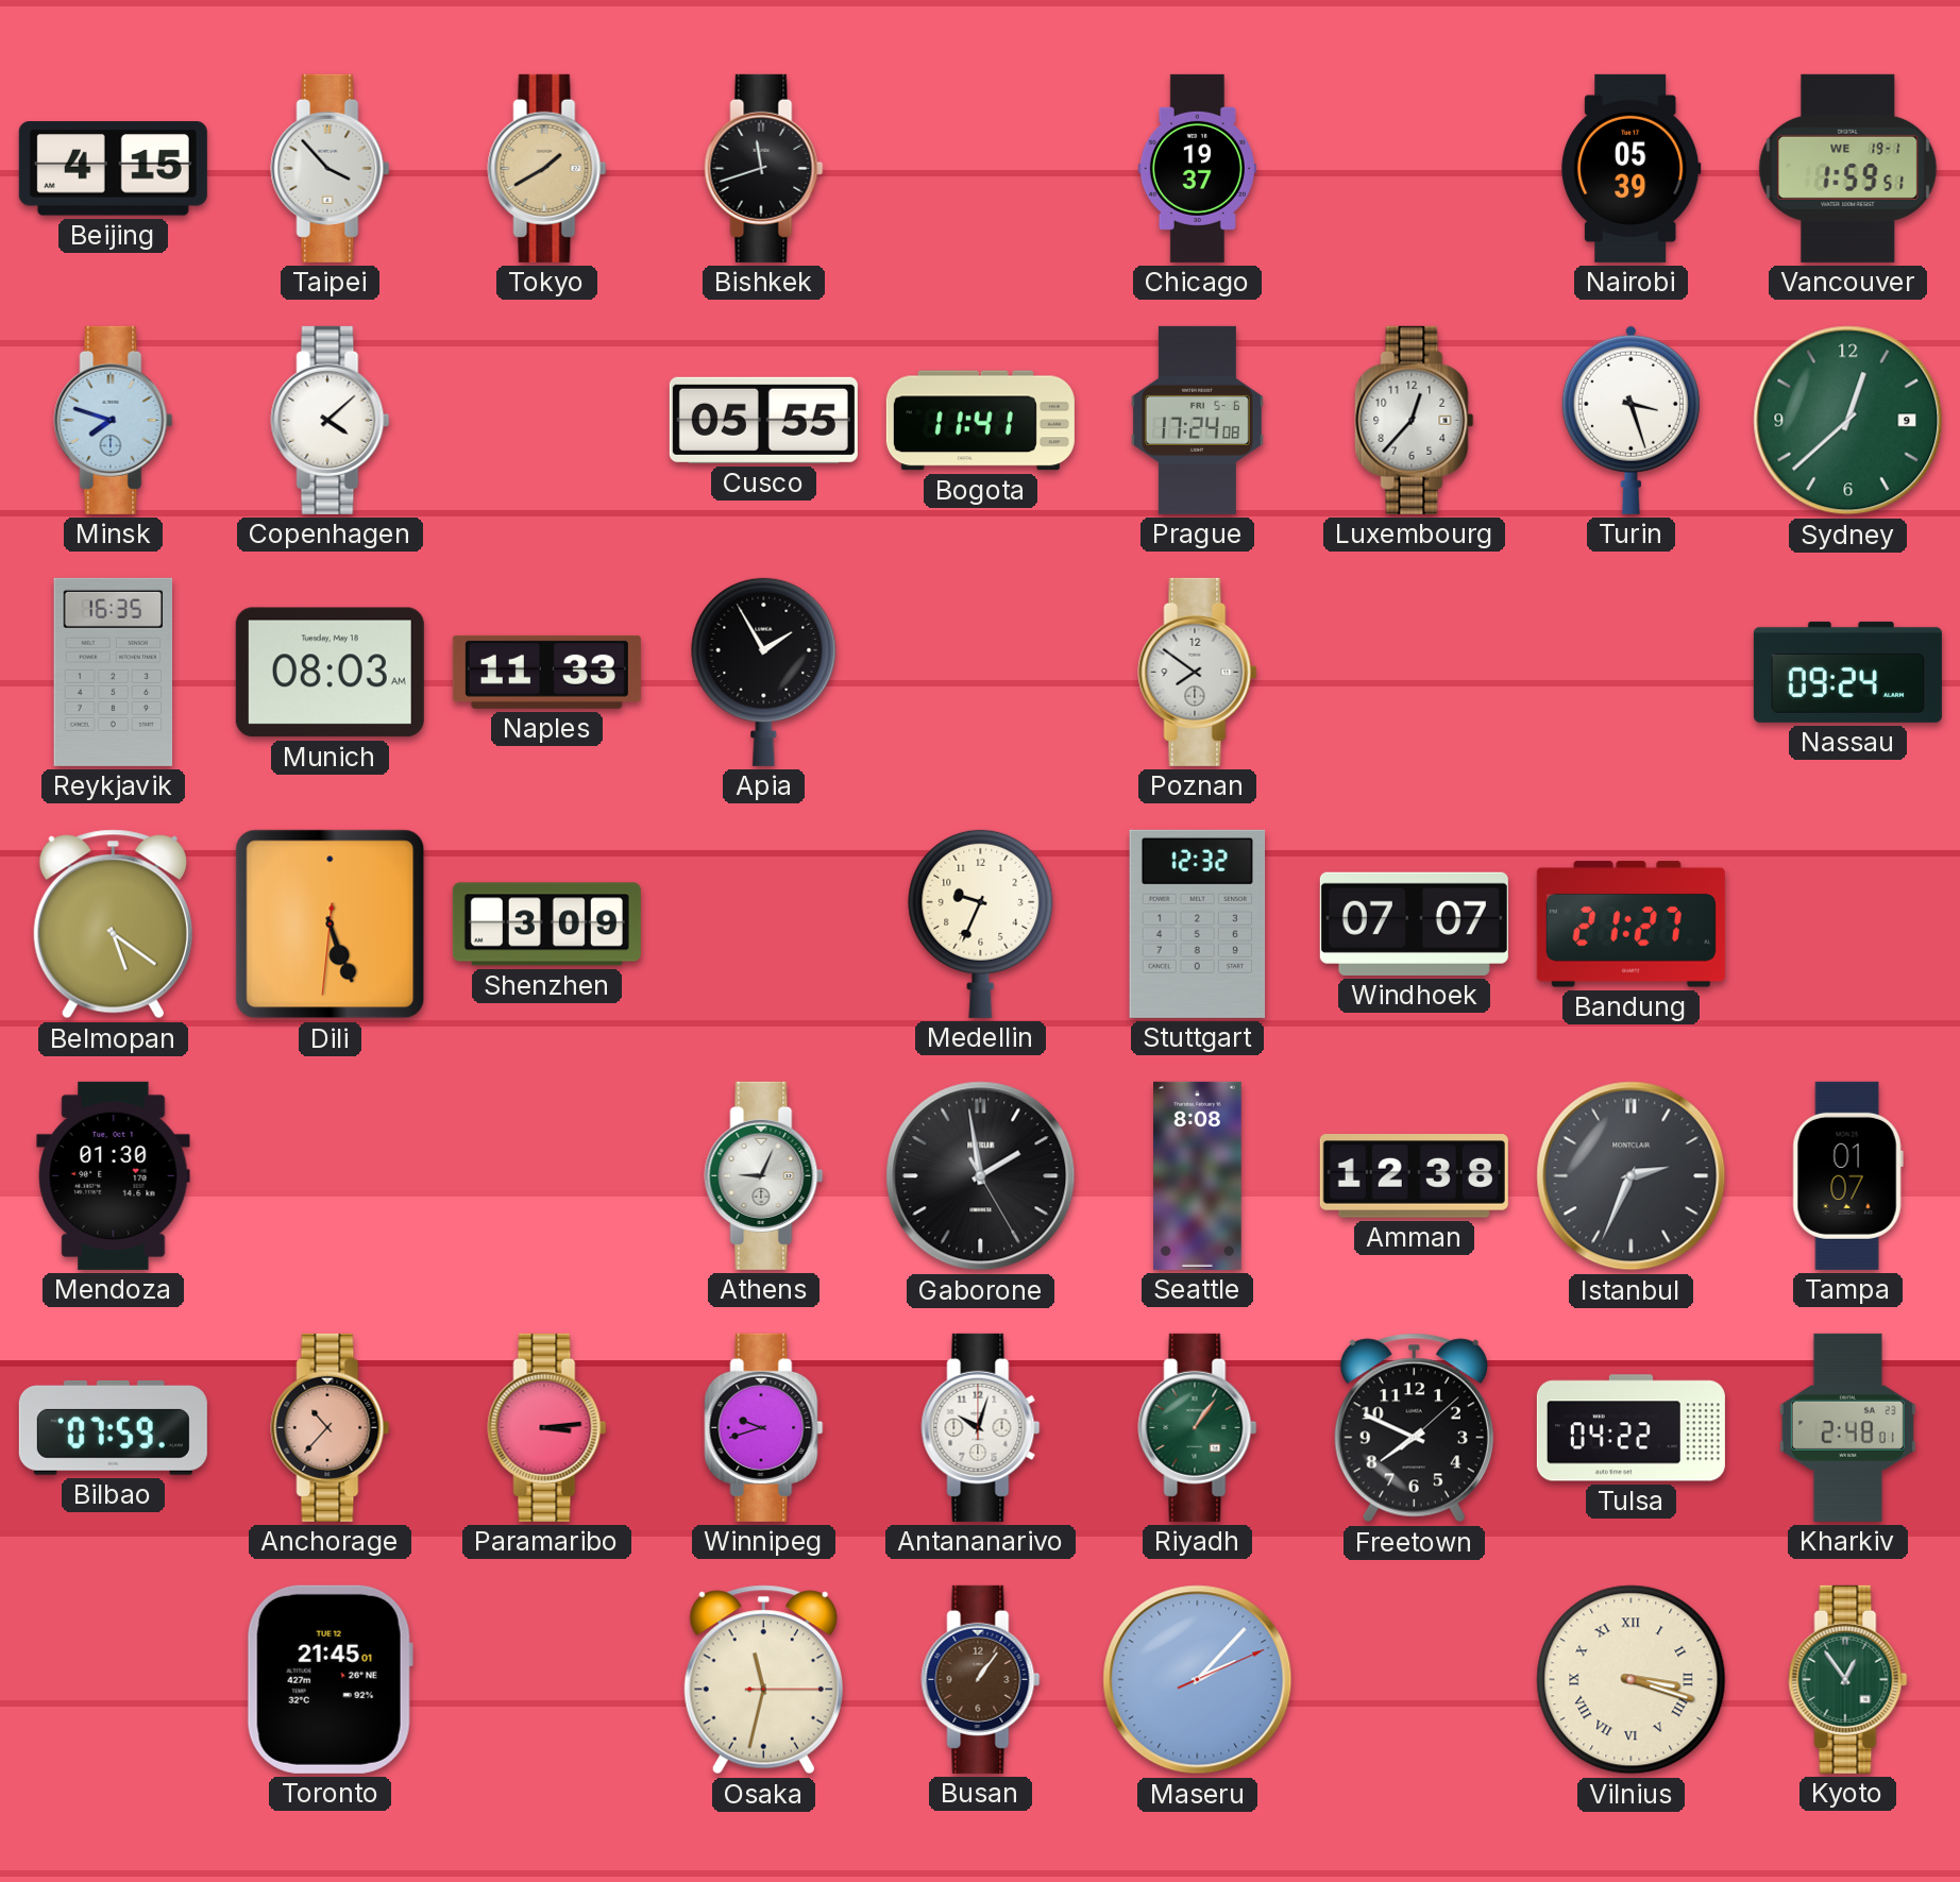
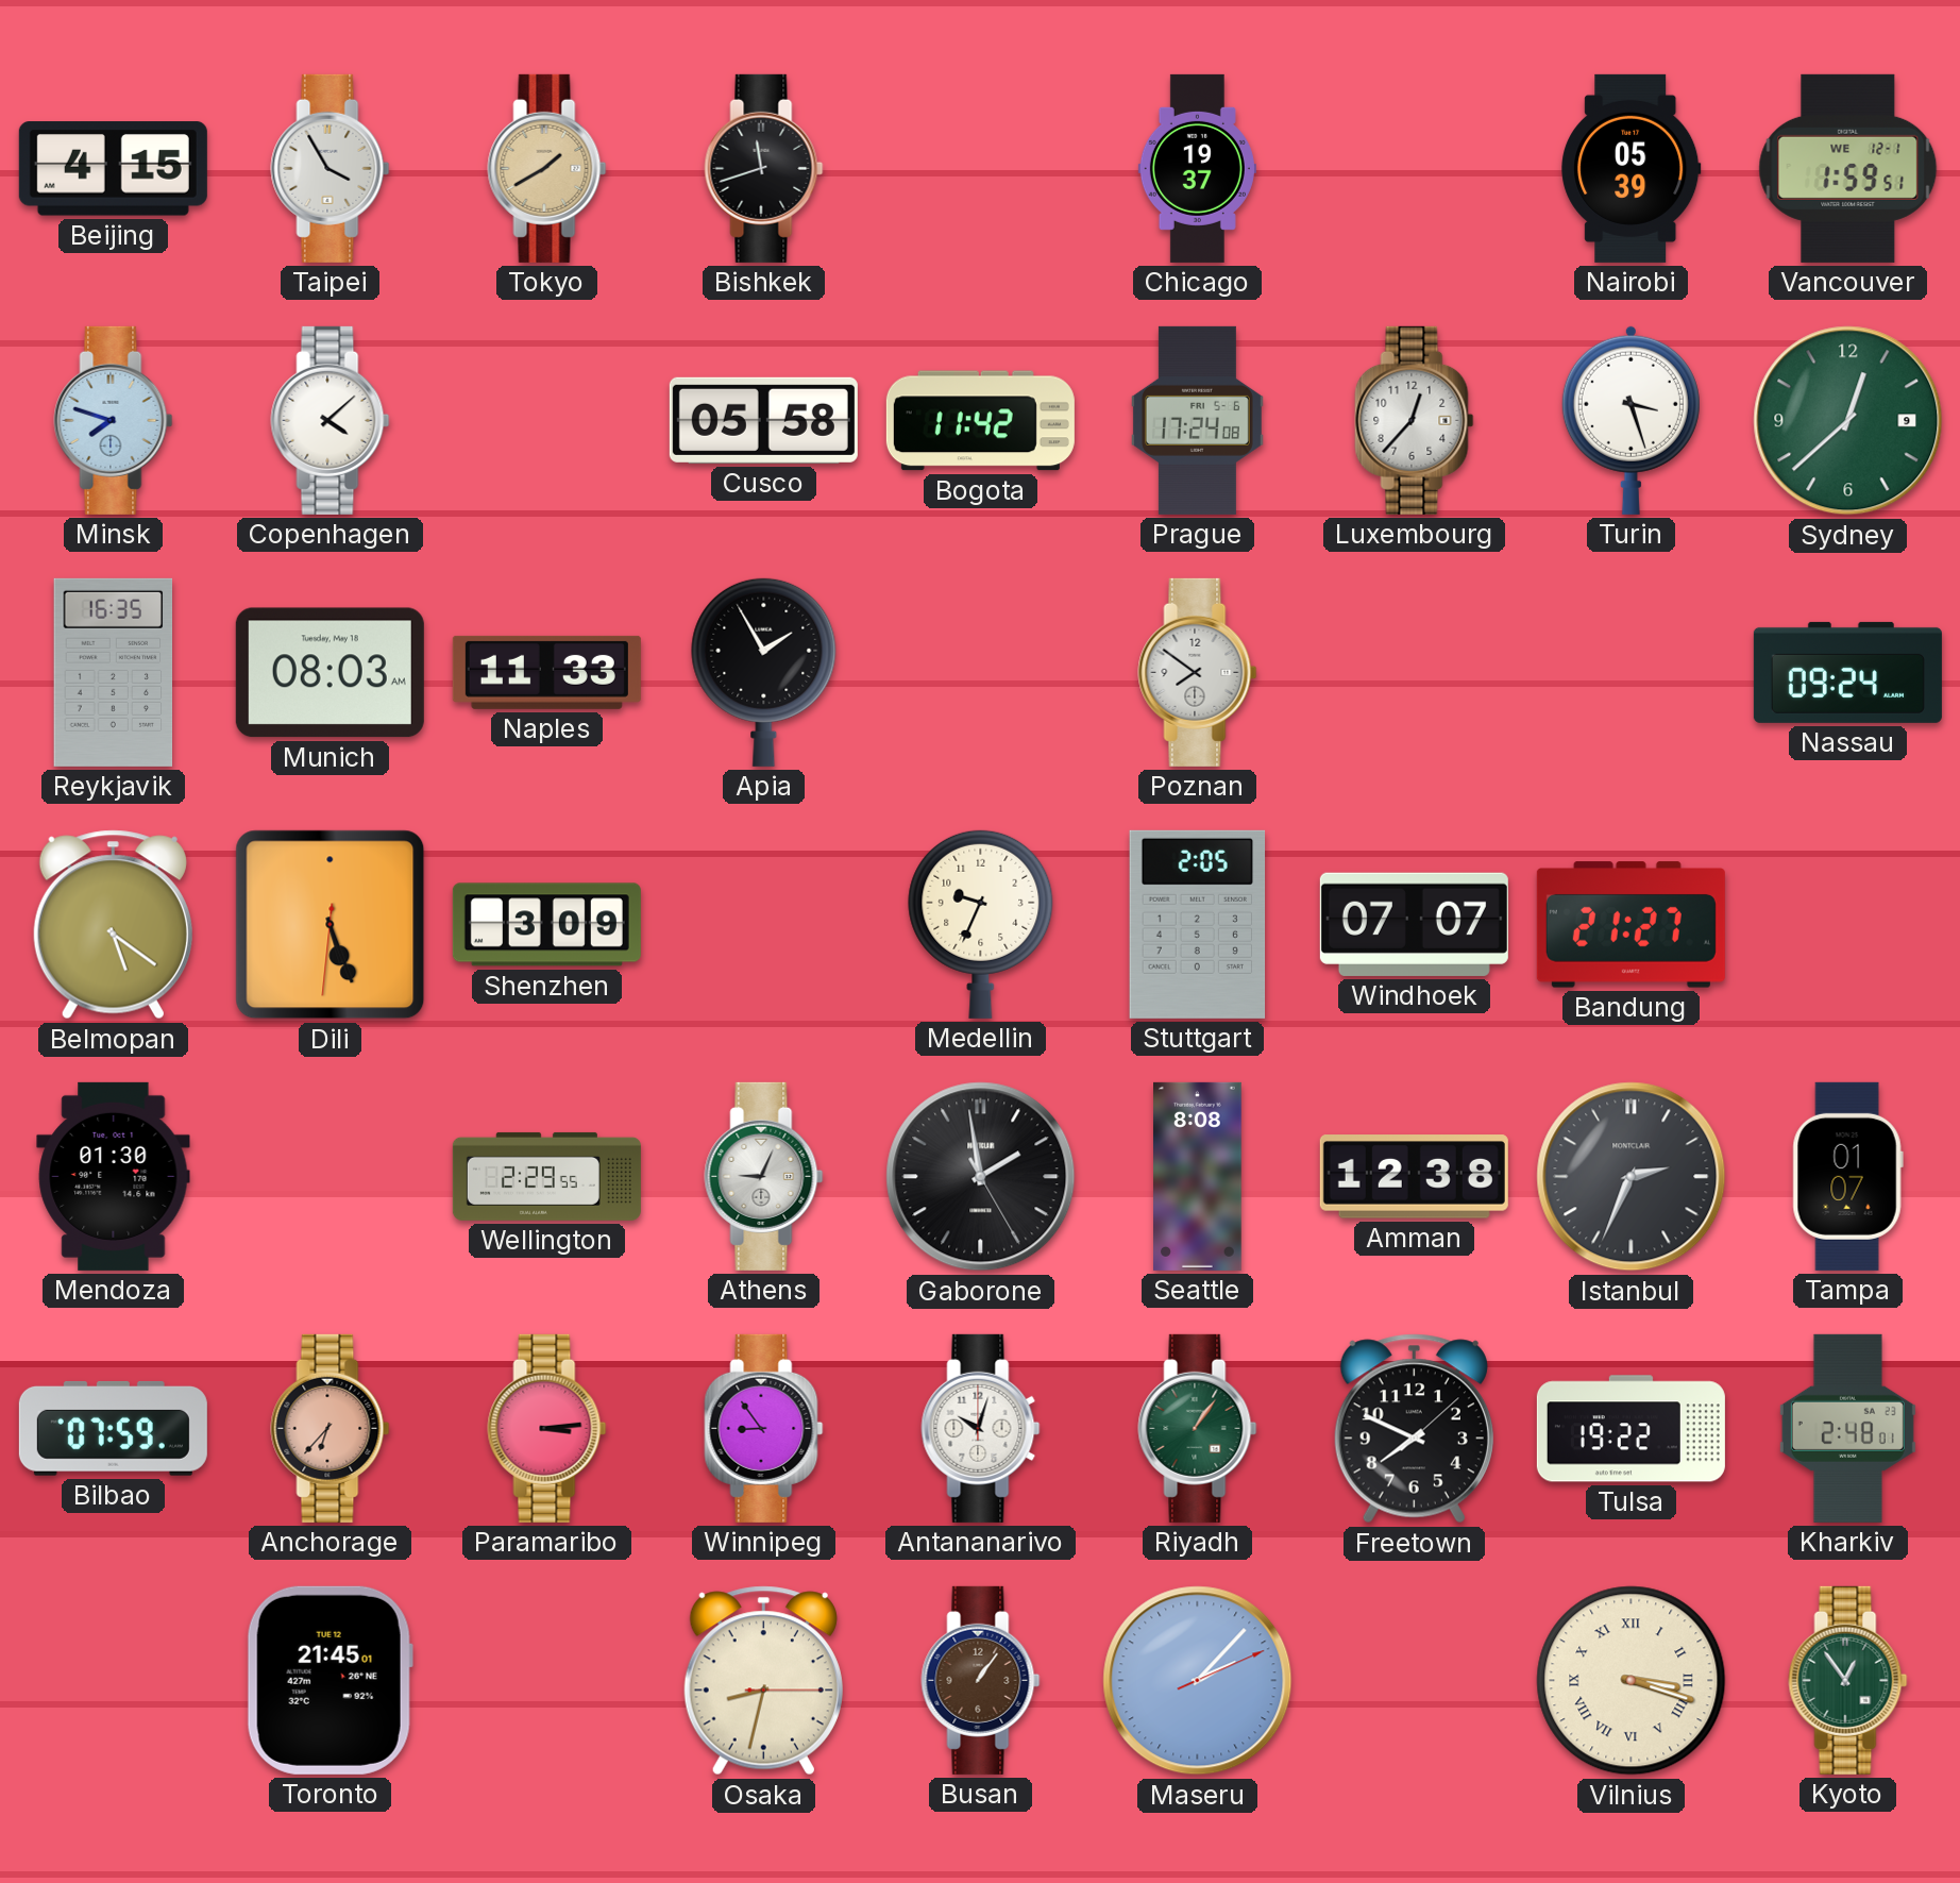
Taipei: 3:53 -> 3:55
Vancouver date: WE 19-1 -> WE 12-1
Cusco: 05:55 -> 05:58
Bogota: 11:41 -> 11:42
Stuttgart: 12:32 -> 2:05
Wellington: none -> 2:29
Anchorage: 10:37 -> 6:37
Winnipeg: 9:42 -> 8:54
Tulsa: 04:22 -> 19:22
Osaka: 11:32 -> 8:32
